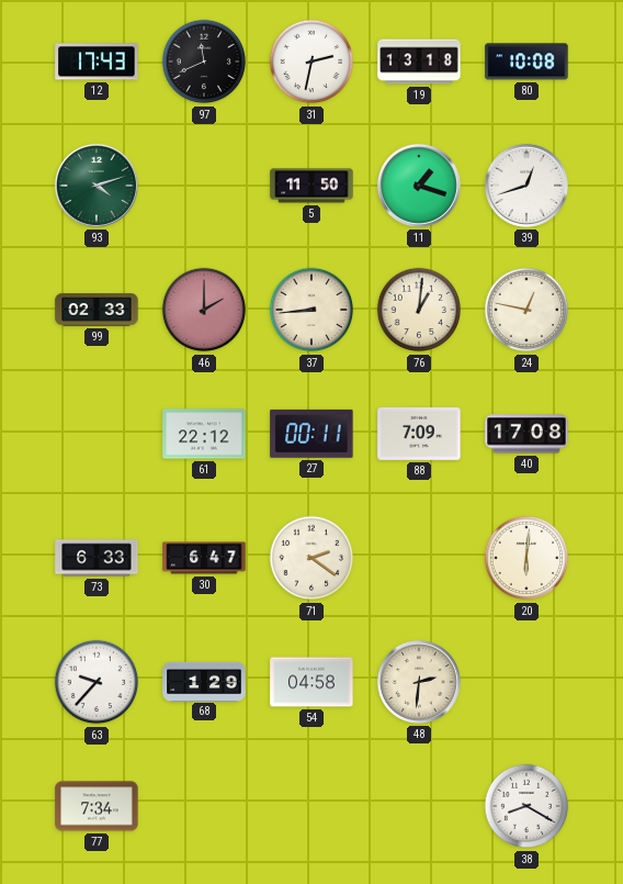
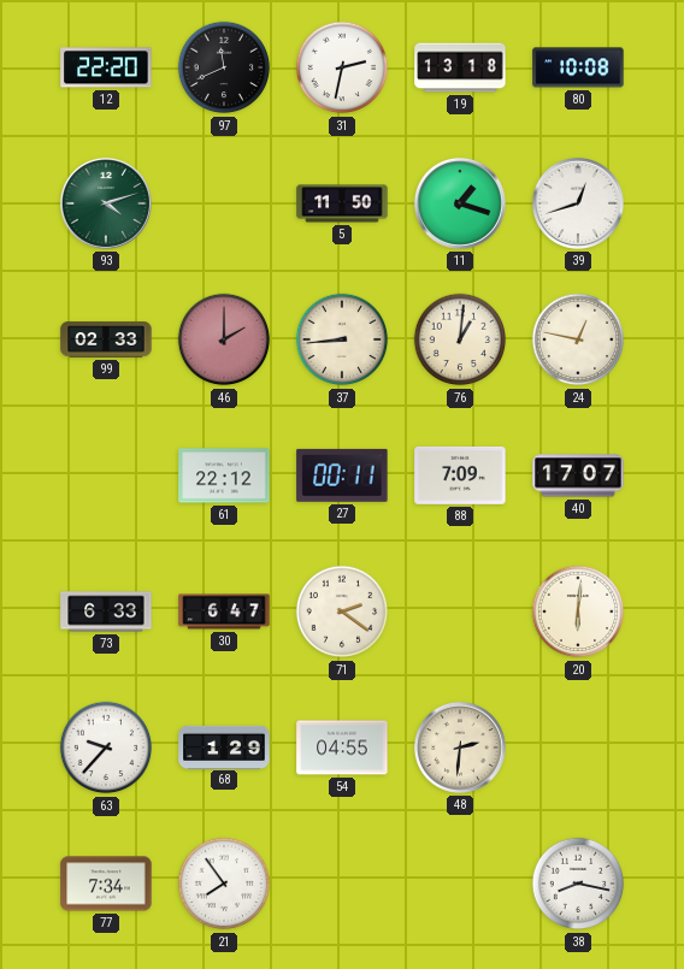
12: 17:43 -> 22:20
40: 17:08 -> 17:07
54: 04:58 -> 04:55
21: none -> 7:54
38: 8:20 -> 8:17
